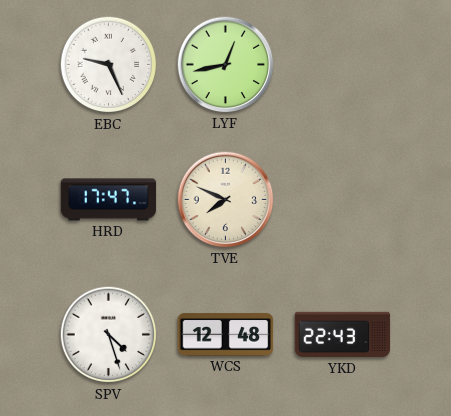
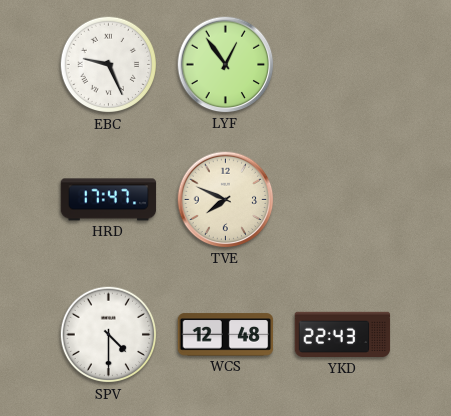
LYF: 12:43 -> 12:54
SPV: 4:27 -> 4:30
